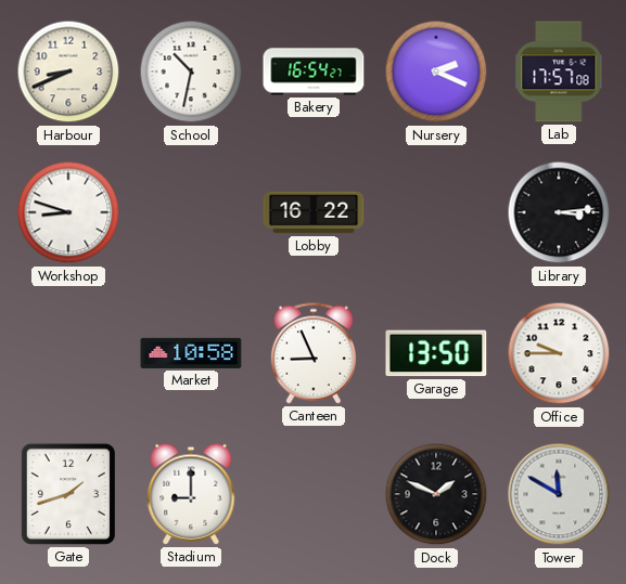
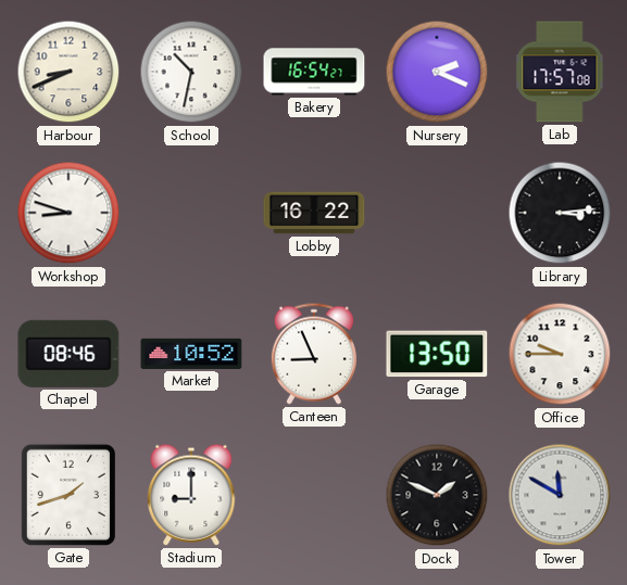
Chapel: none -> 08:46
Market: 10:58 -> 10:52
